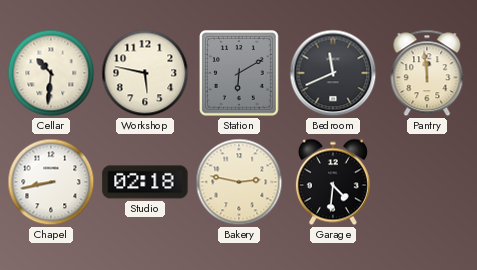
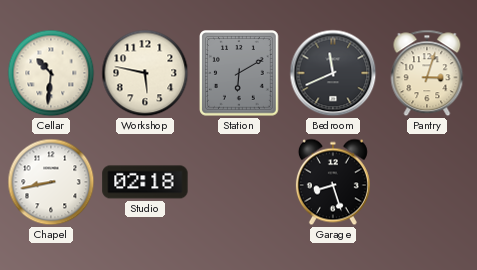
Pantry: 11:59 -> 3:03
Bakery: 2:47 -> none
Garage: 4:31 -> 8:27
